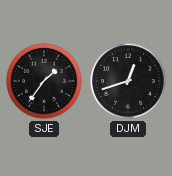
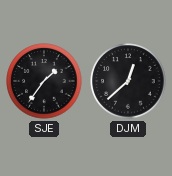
DJM: 12:42 -> 12:38
